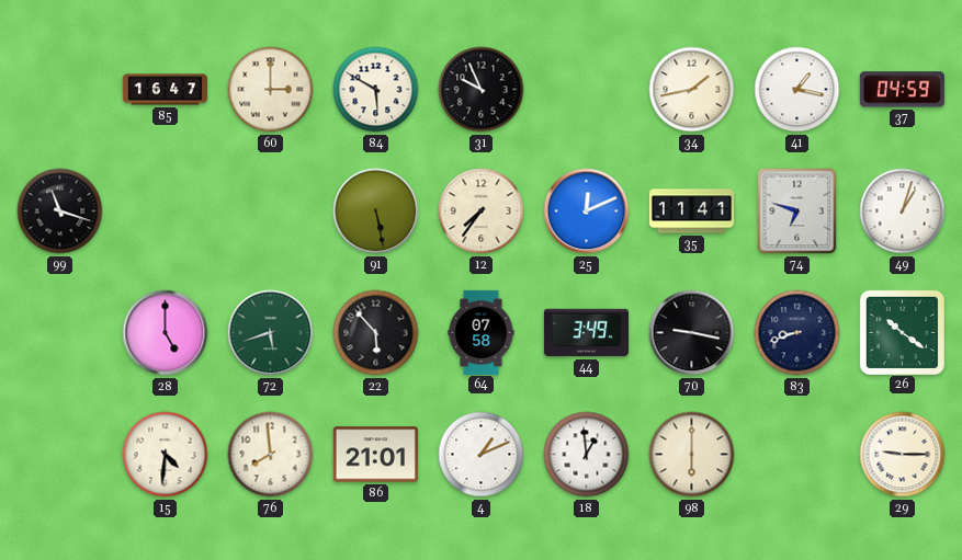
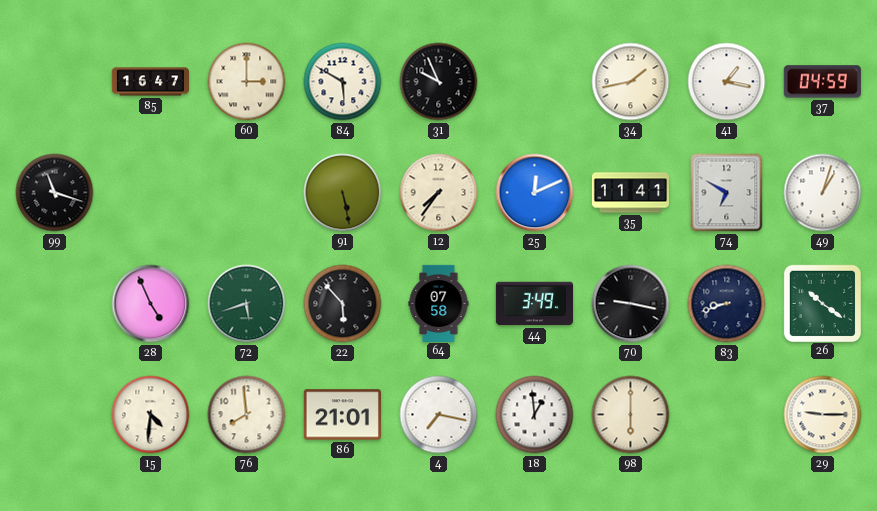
74: 6:48 -> 6:50
28: 5:00 -> 4:56
4: 1:11 -> 7:17
